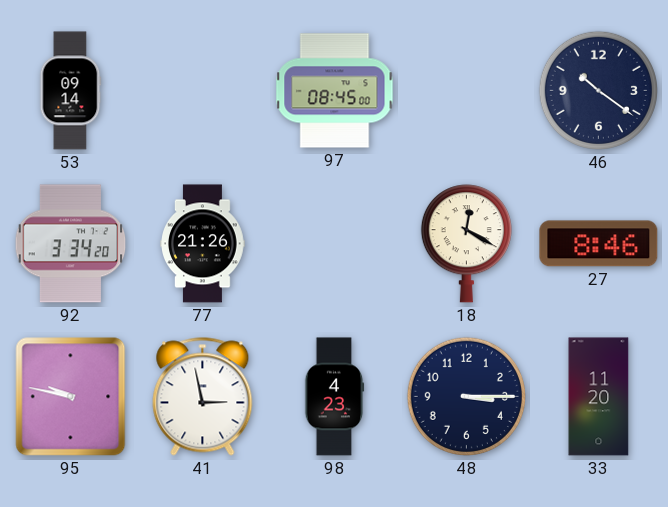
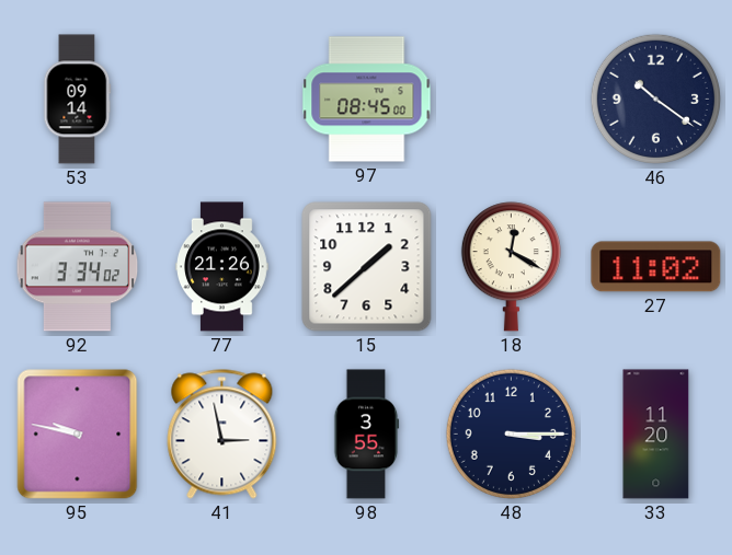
92: 3:34:20 -> 3:34:02
15: none -> 1:38
27: 8:46 -> 11:02
98: 4:23 -> 3:55
